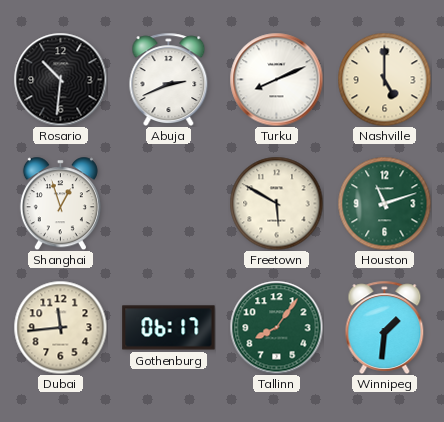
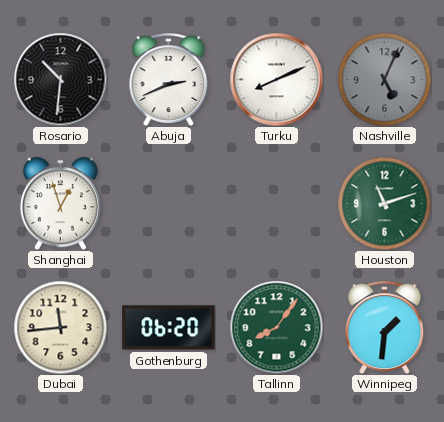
Nashville: 5:00 -> 5:04
Nashville dial: cream -> grey
Freetown: 5:50 -> none
Gothenburg: 06:17 -> 06:20
